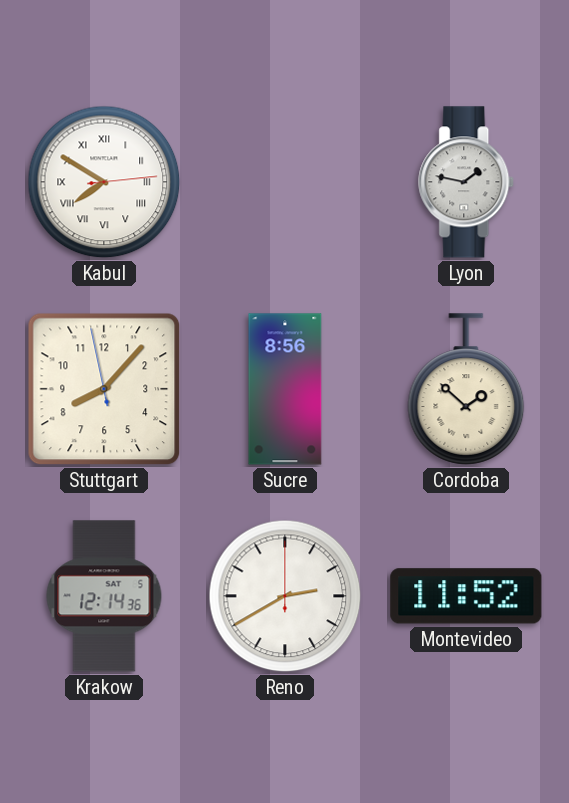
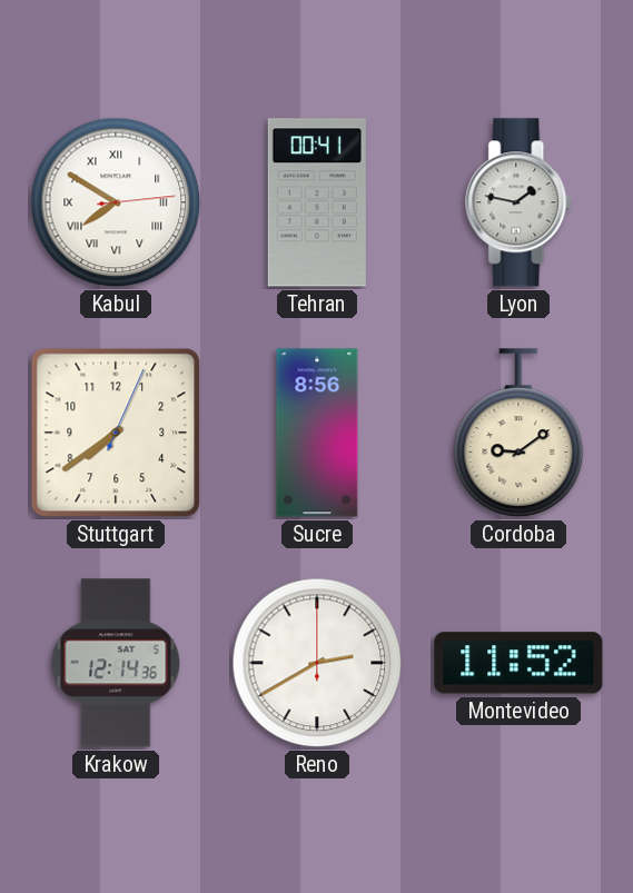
Tehran: none -> 00:41
Stuttgart: 8:06 -> 7:39
Cordoba: 1:52 -> 9:09
